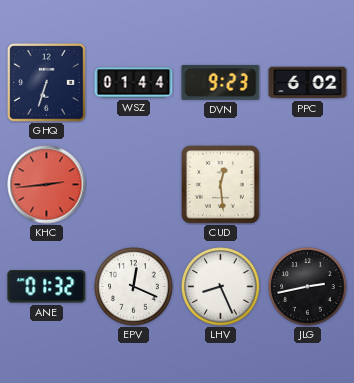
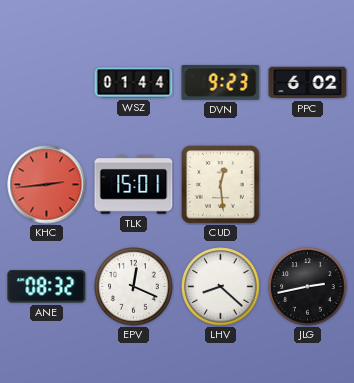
GHQ: 6:33 -> none
TLK: none -> 15:01
ANE: 01:32 -> 08:32
LHV: 8:26 -> 8:22
